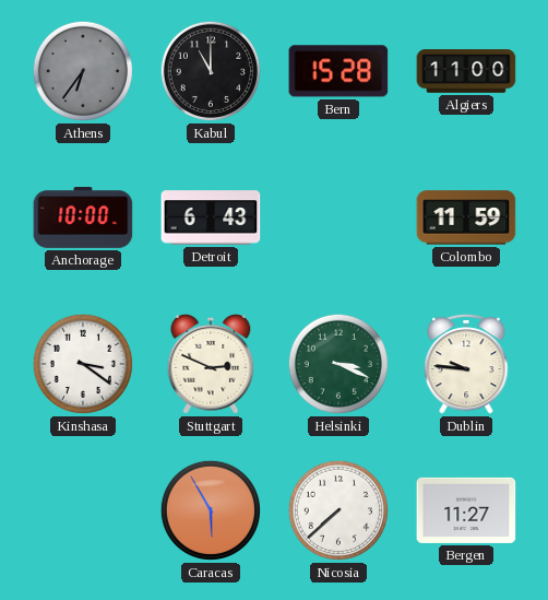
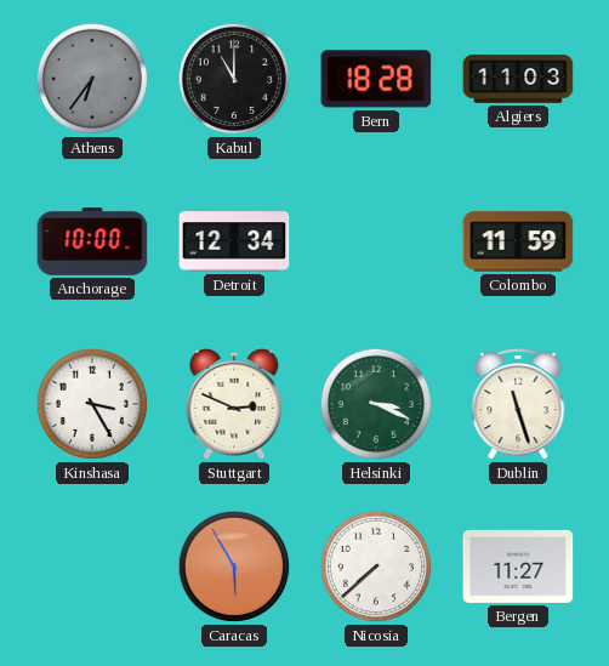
Bern: 15:28 -> 18:28
Algiers: 11:00 -> 11:03
Detroit: 6:43 -> 12:34
Kinshasa: 3:21 -> 3:25
Dublin: 9:46 -> 11:27
